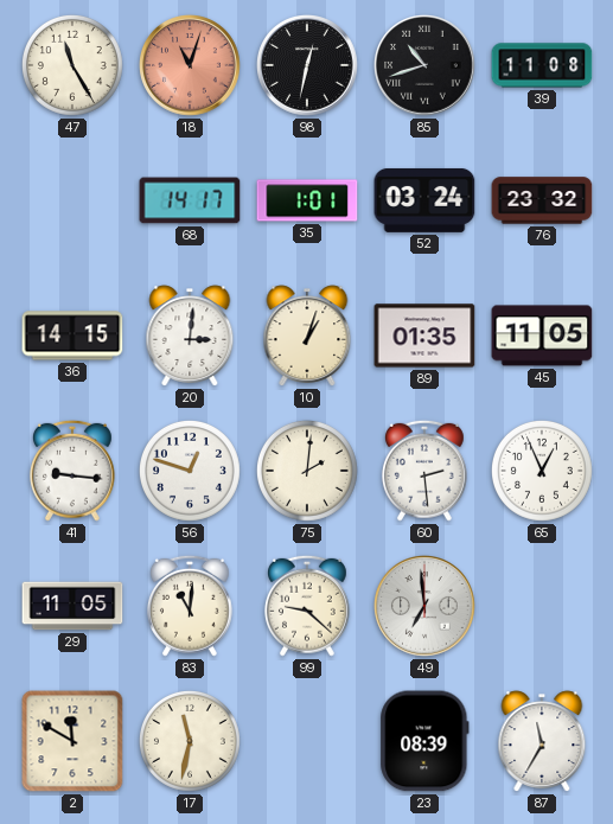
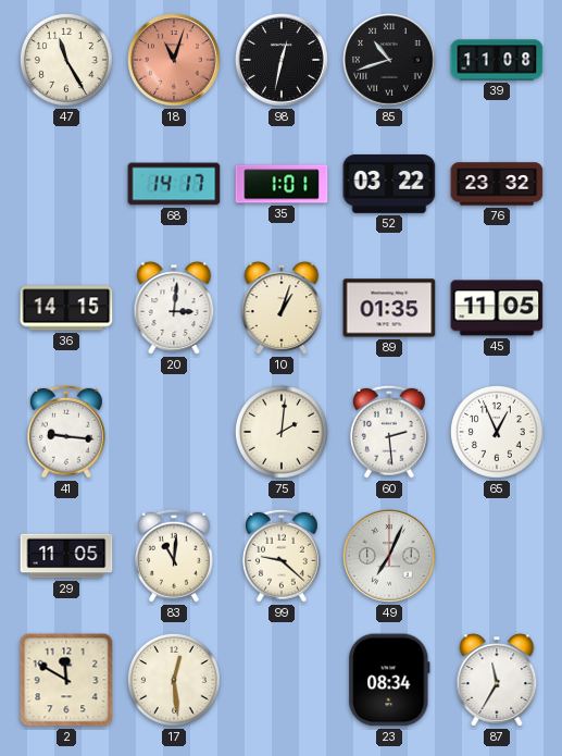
52: 03:24 -> 03:22
56: 12:48 -> none
49: 6:59 -> 7:04
17: 11:32 -> 12:29
23: 08:39 -> 08:34
